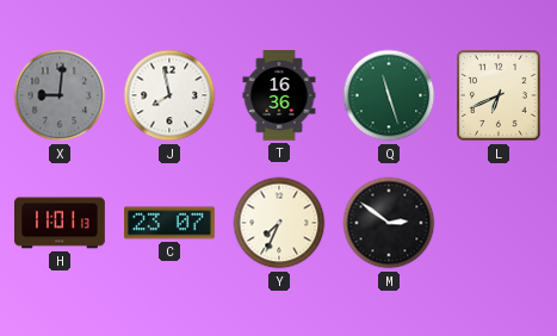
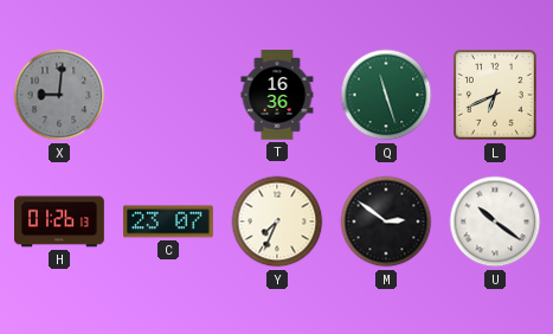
J: 7:58 -> none
H: 11:01 -> 01:26
U: none -> 10:21
